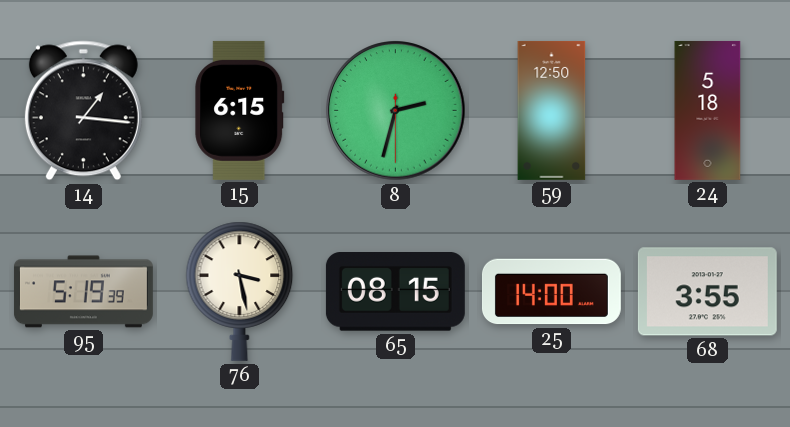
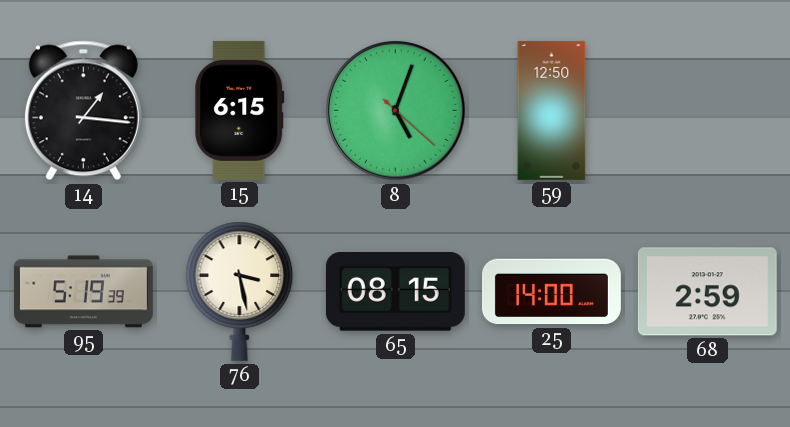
8: 2:32 -> 5:03
24: 5:18 -> none
68: 3:55 -> 2:59
